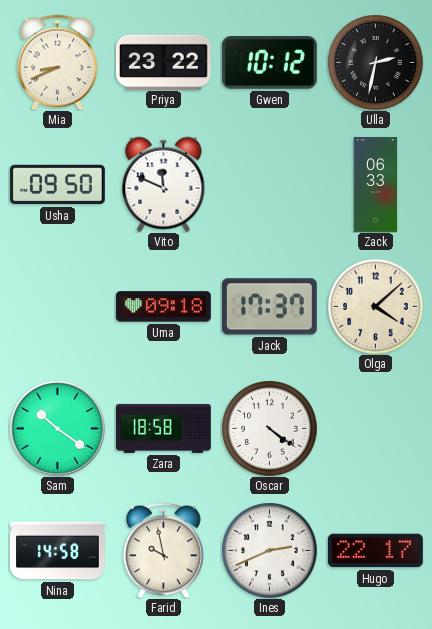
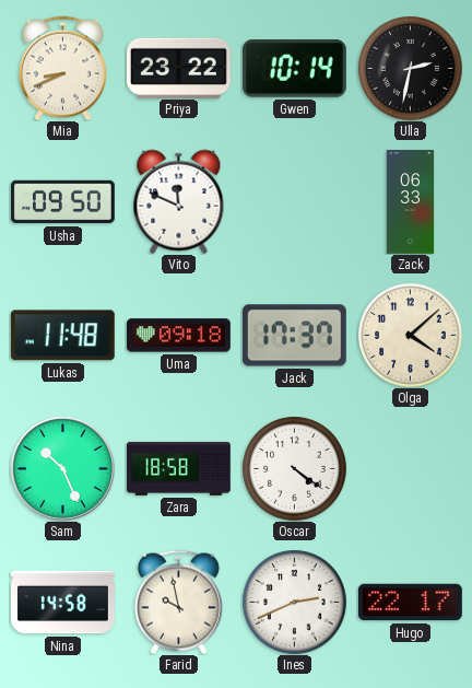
Gwen: 10:12 -> 10:14
Lukas: none -> 11:48
Sam: 10:21 -> 10:26
